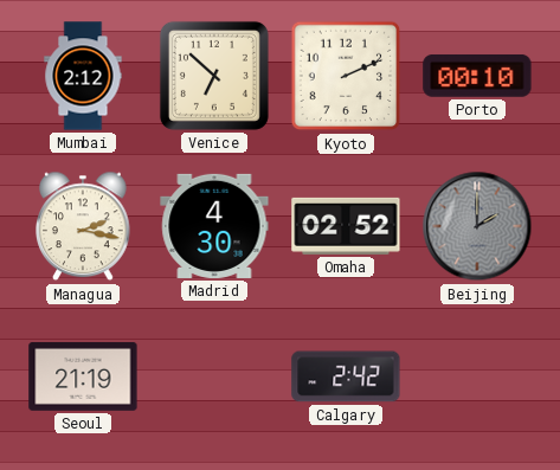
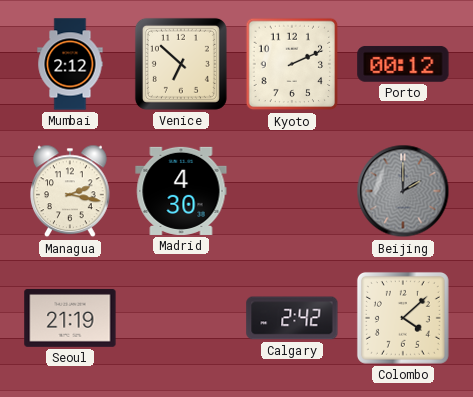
Porto: 00:10 -> 00:12
Omaha: 02:52 -> none
Colombo: none -> 4:08
